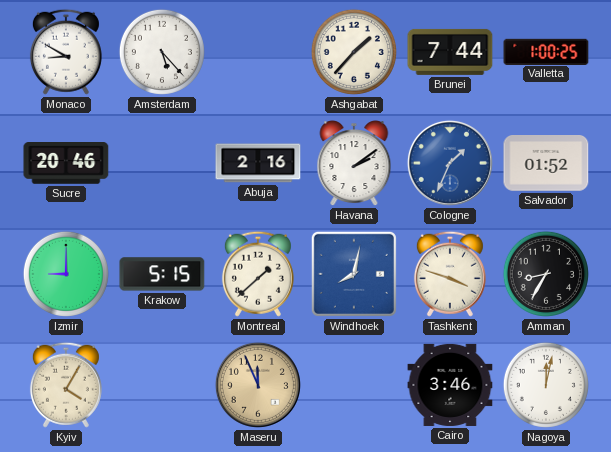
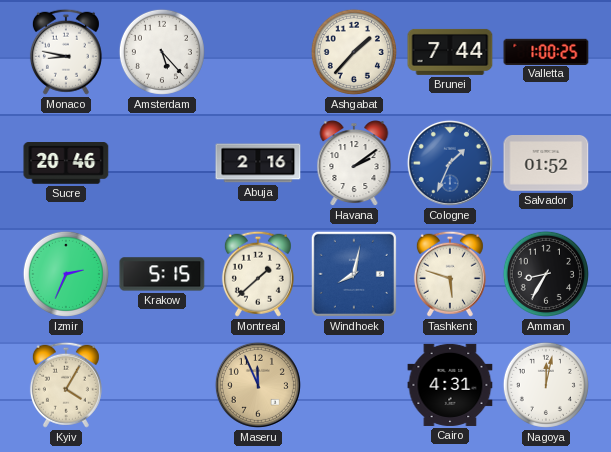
Monaco: 8:50 -> 8:47
Izmir: 9:00 -> 2:34
Tashkent: 3:48 -> 5:48
Cairo: 3:46 -> 4:31
